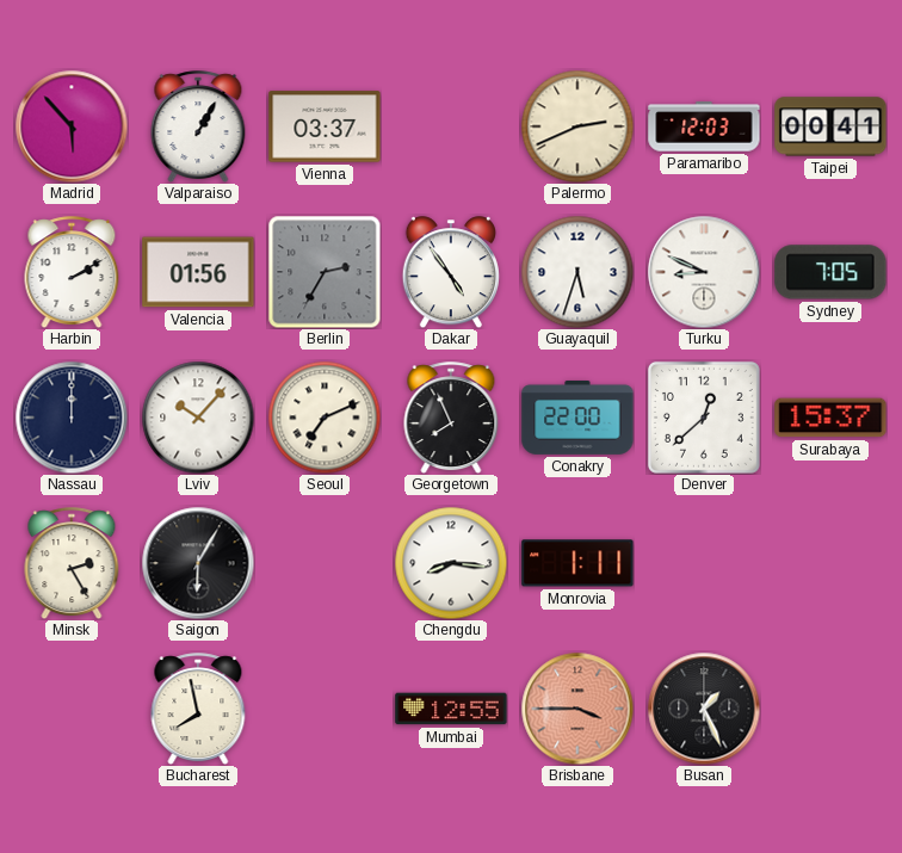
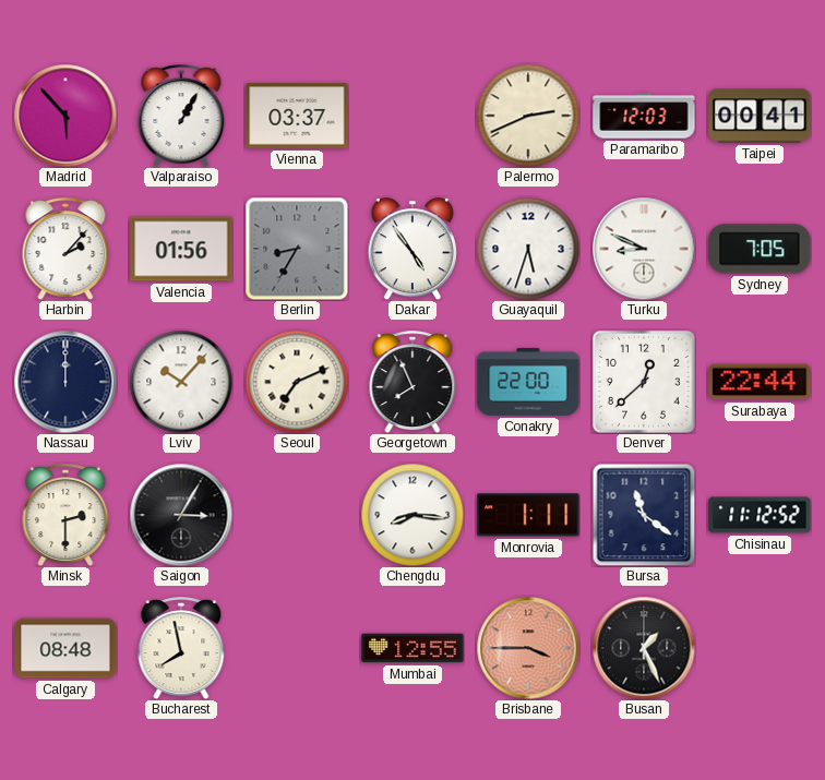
Harbin: 2:10 -> 2:07
Berlin: 2:35 -> 8:35
Surabaya: 15:37 -> 22:44
Minsk: 2:25 -> 2:30
Saigon: 6:05 -> 3:05
Bursa: none -> 11:21
Chisinau: none -> 11:12
Calgary: none -> 08:48
